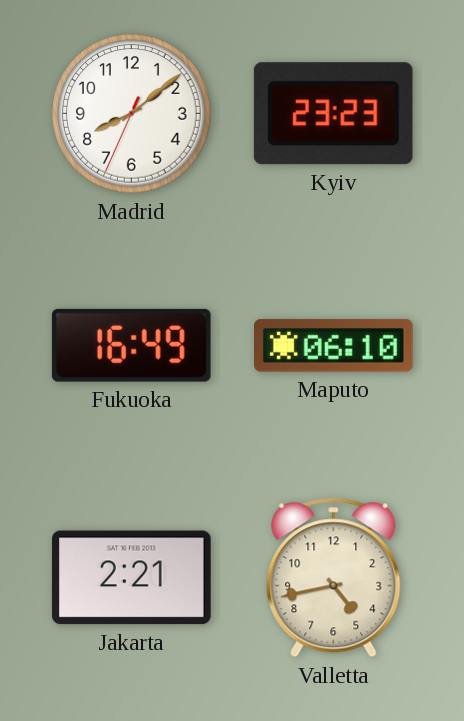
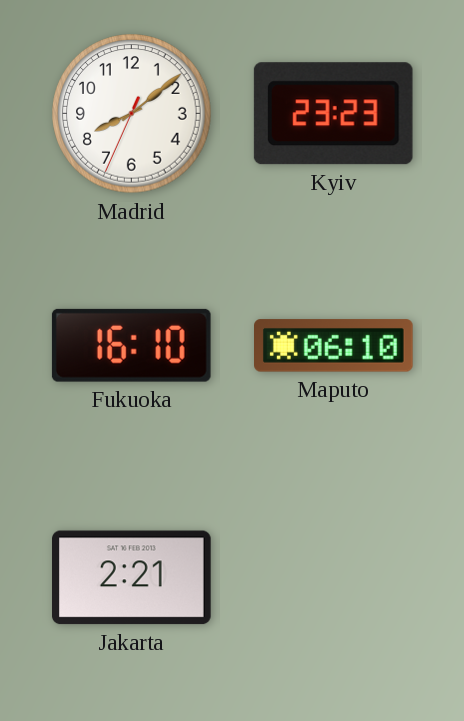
Fukuoka: 16:49 -> 16:10
Valletta: 4:43 -> none
